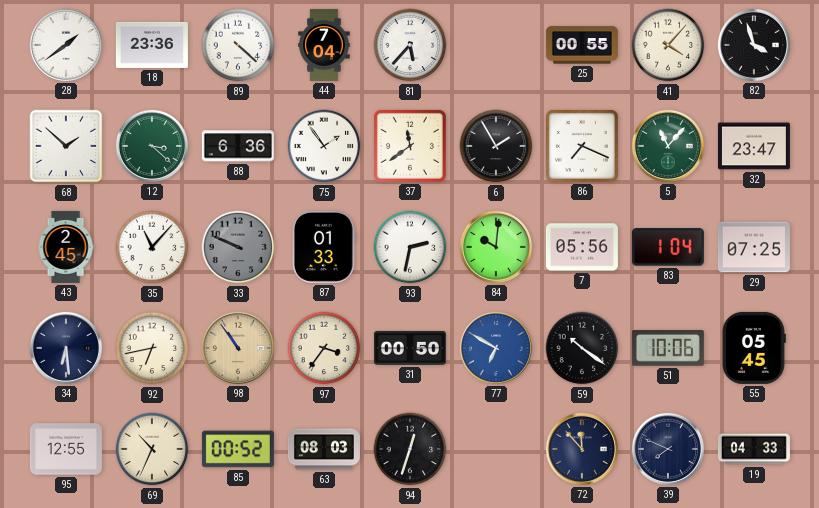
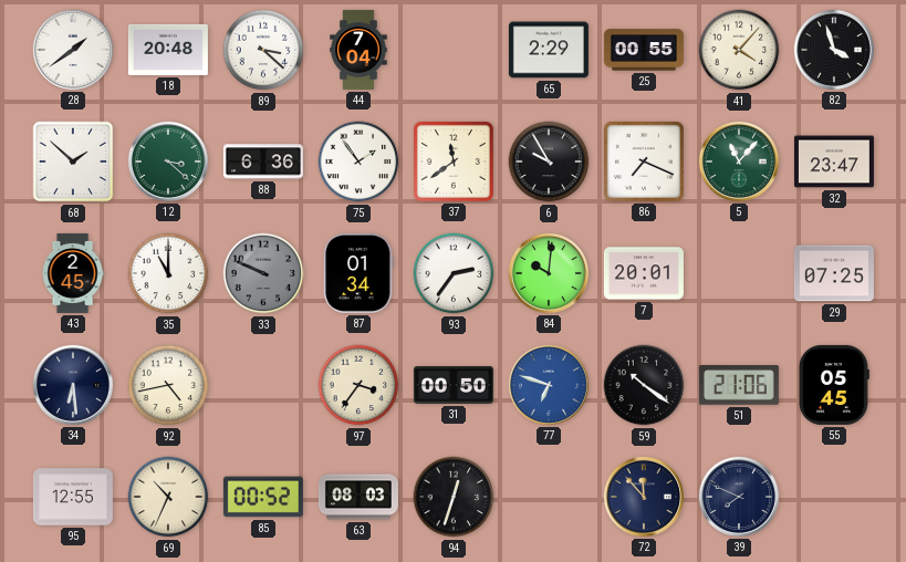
18: 23:36 -> 20:48
89: 4:22 -> 3:22
81: 5:37 -> none
65: none -> 2:29
6: 1:55 -> 9:55
35: 11:07 -> 11:00
87: 01:33 -> 01:34
93: 2:32 -> 2:36
7: 05:56 -> 20:01
83: 1:04 -> none
92: 6:43 -> 4:43
98: 10:54 -> none
77: 6:50 -> 6:48
51: 10:06 -> 21:06
19: 04:33 -> none
